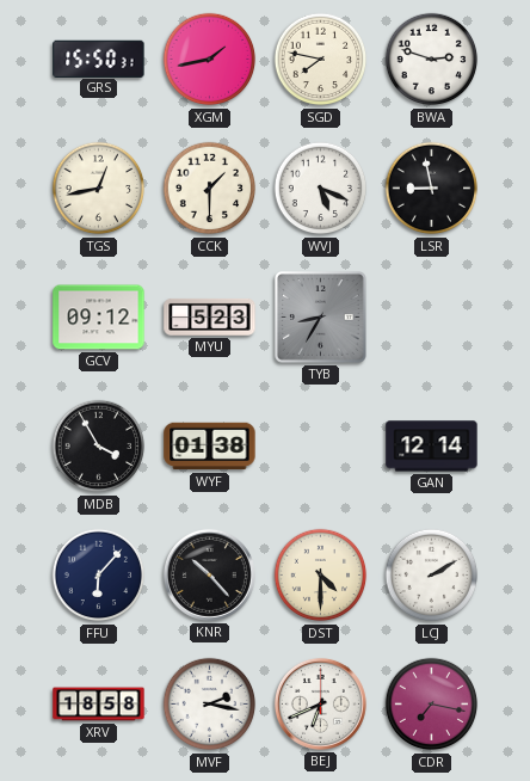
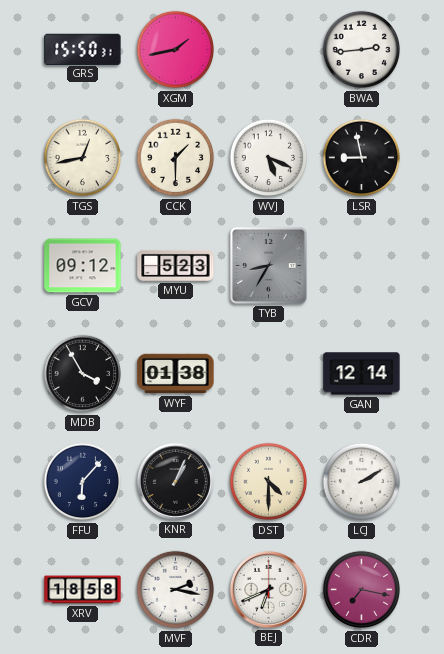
SGD: 7:47 -> none
BWA: 2:48 -> 2:44
KNR: 10:23 -> 1:04
